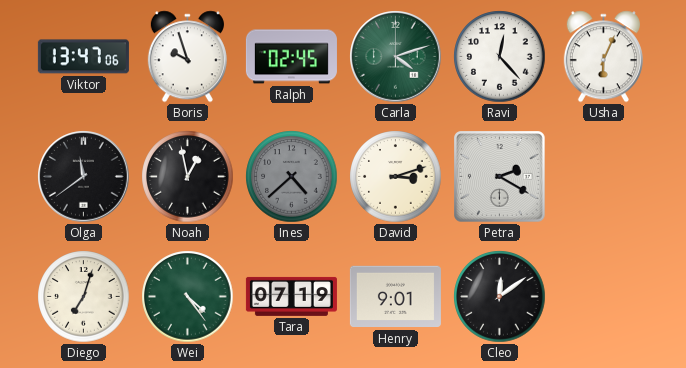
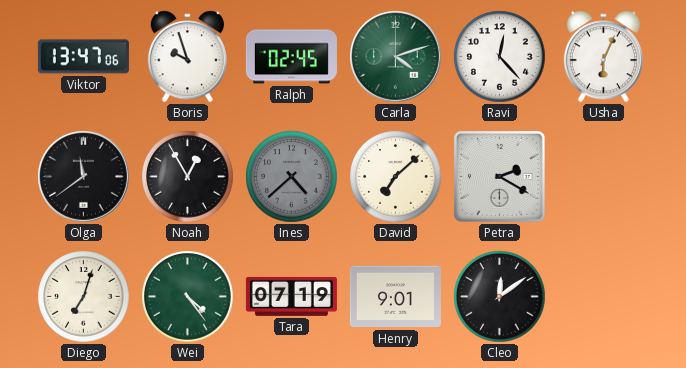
Noah: 12:58 -> 12:55
David: 3:12 -> 7:08
